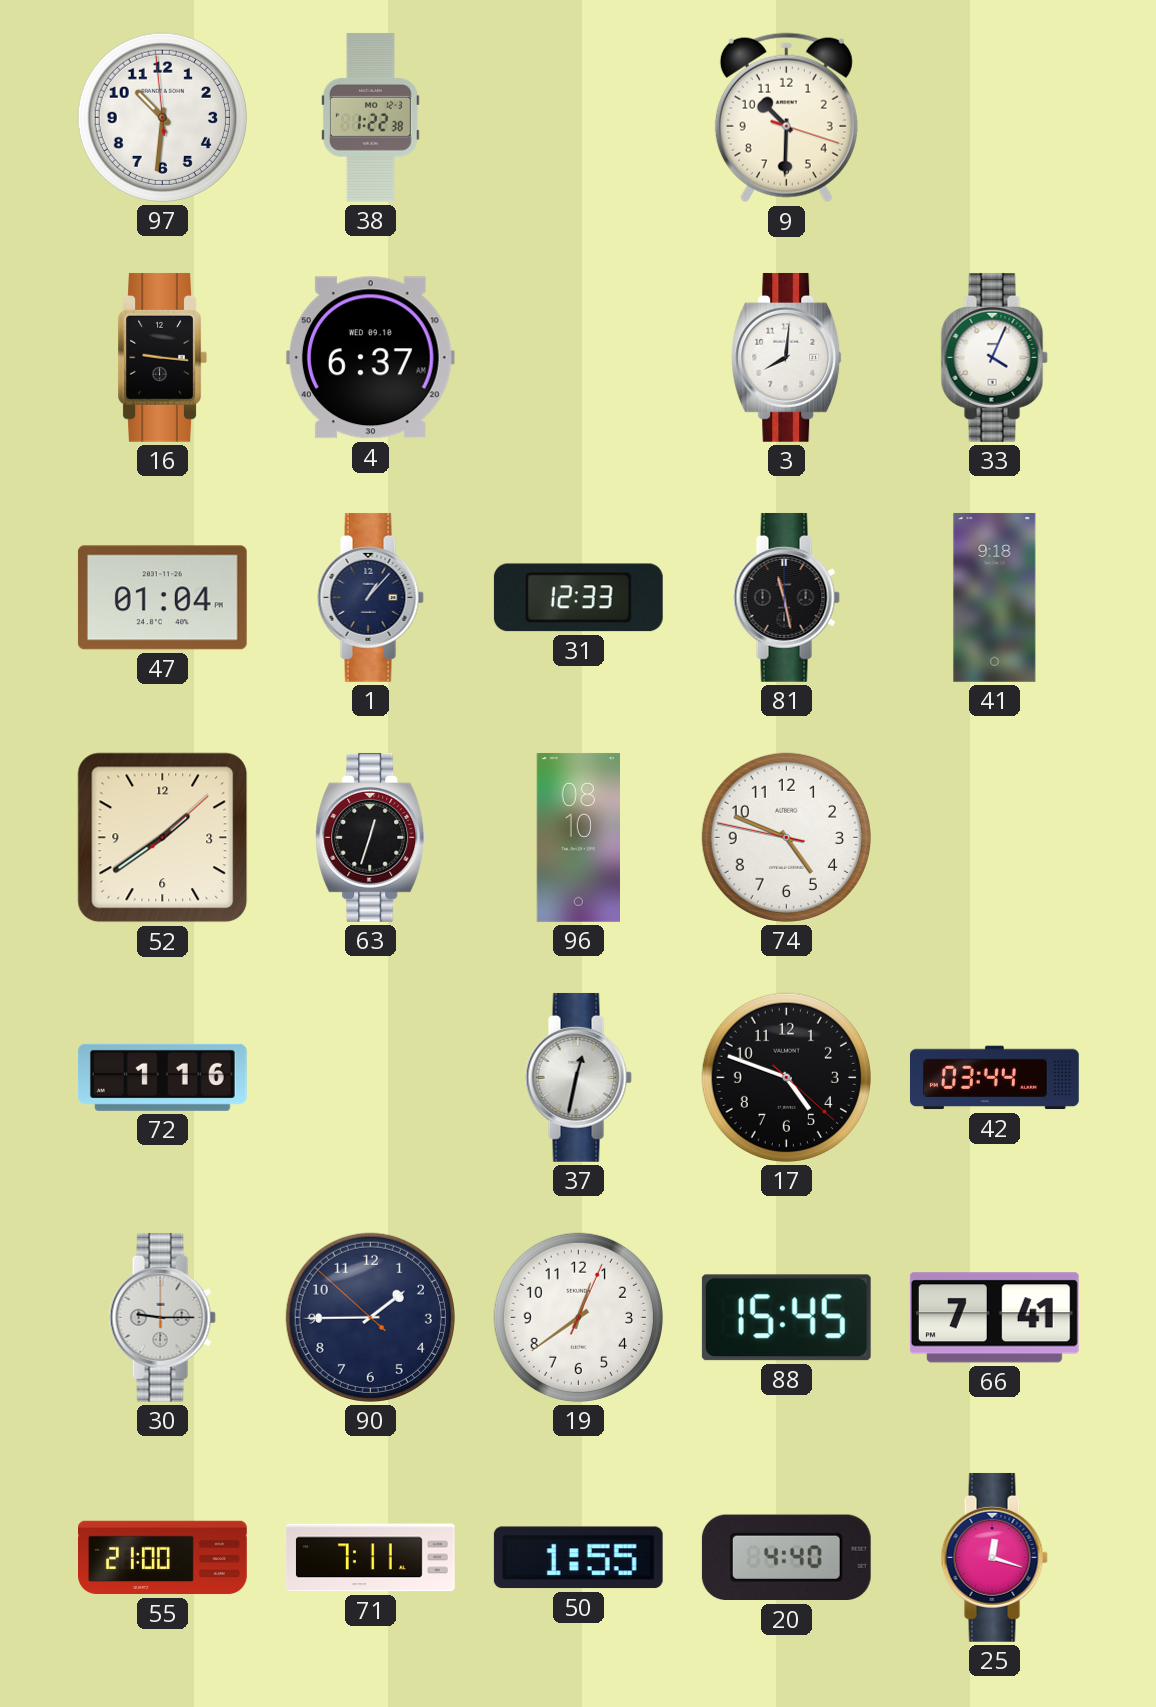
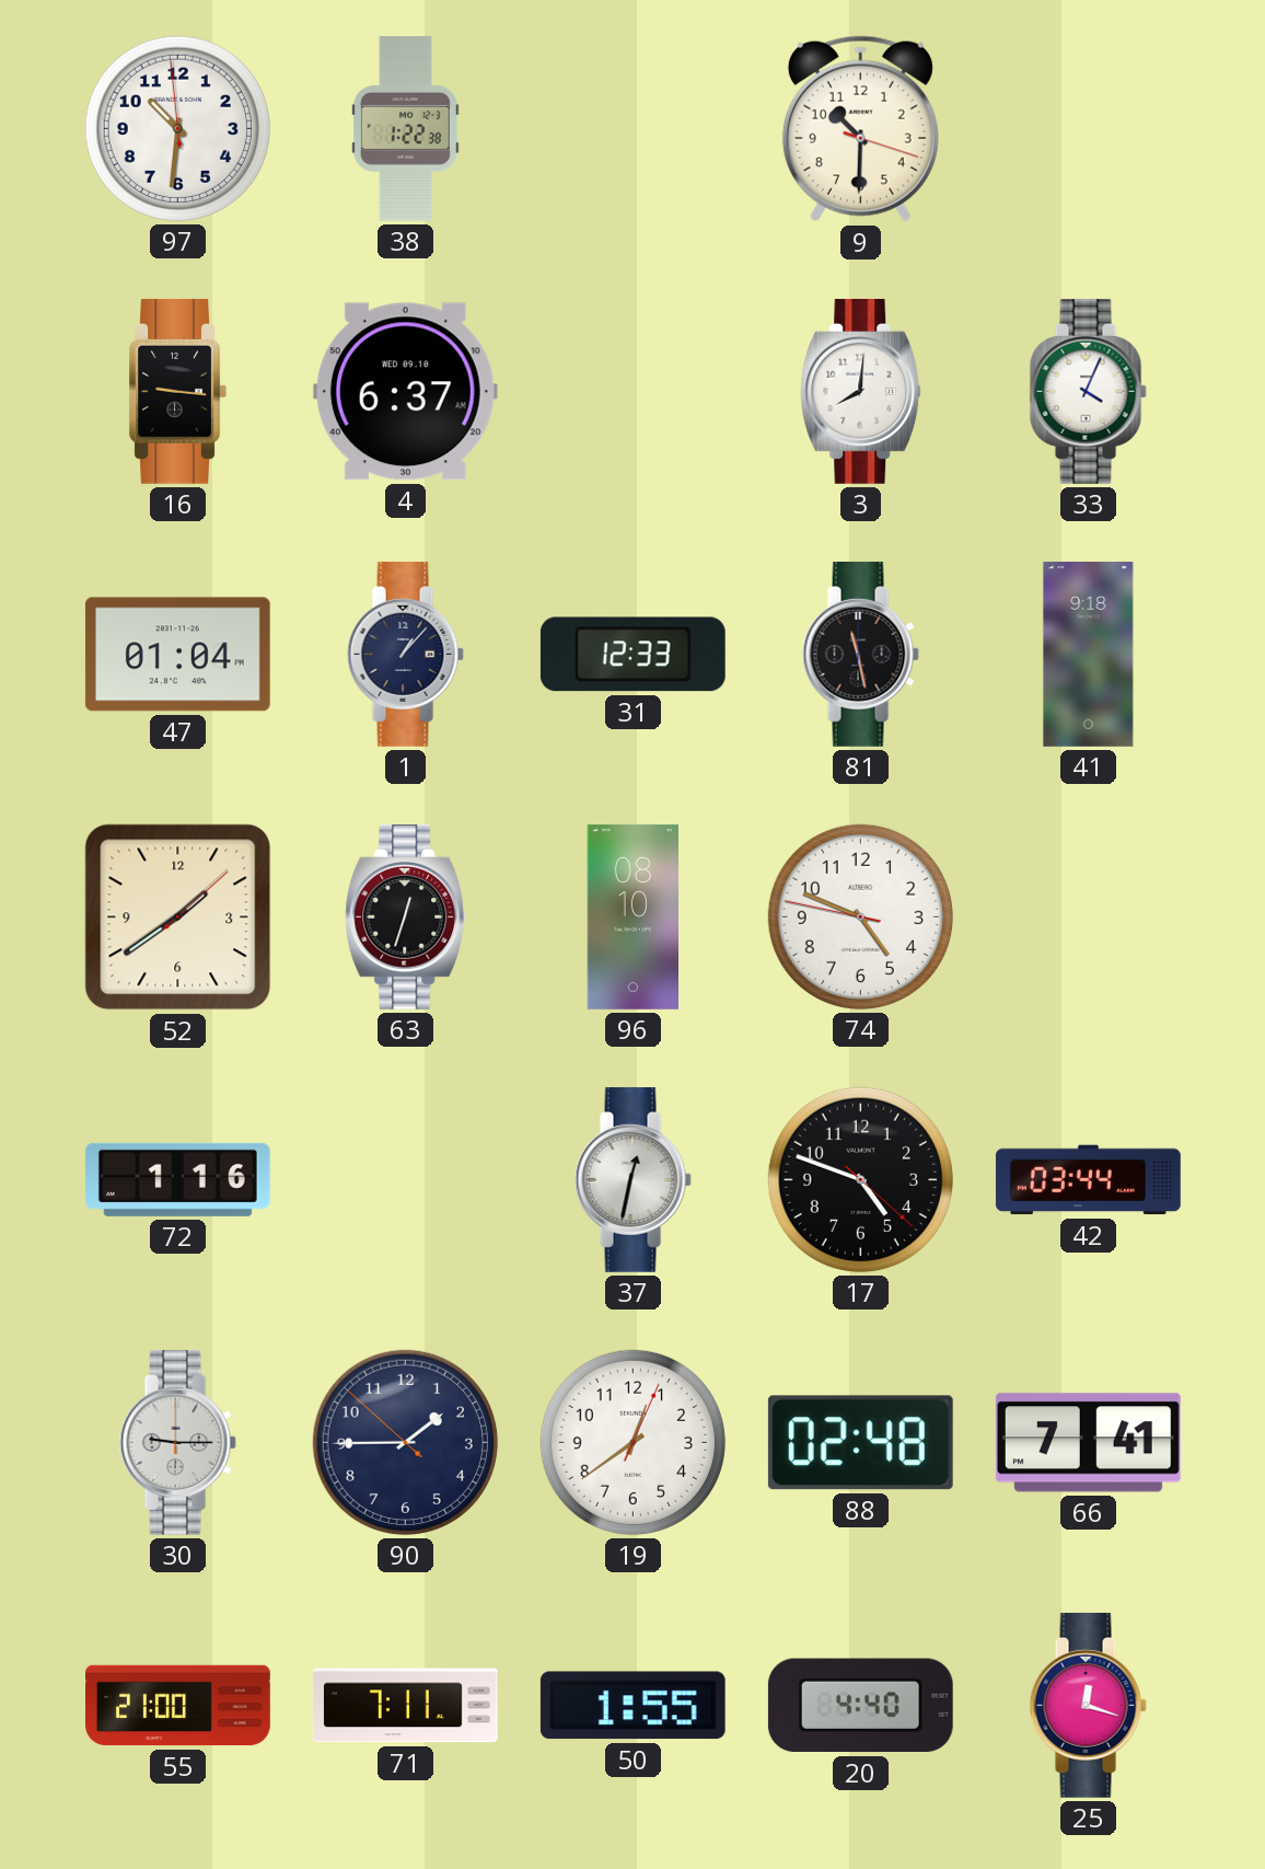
88: 15:45 -> 02:48
